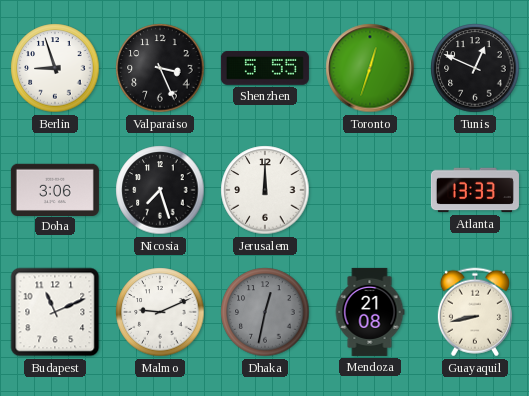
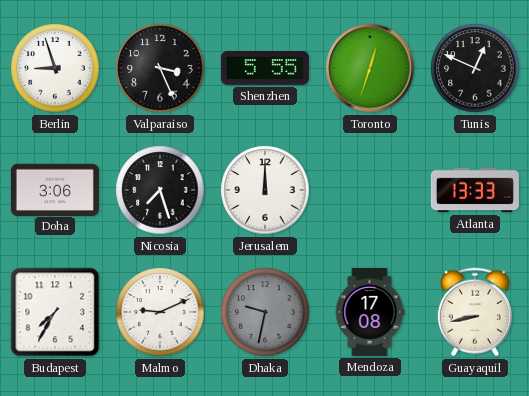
Budapest: 11:11 -> 7:35
Dhaka: 12:32 -> 9:32
Mendoza: 21:08 -> 17:08
